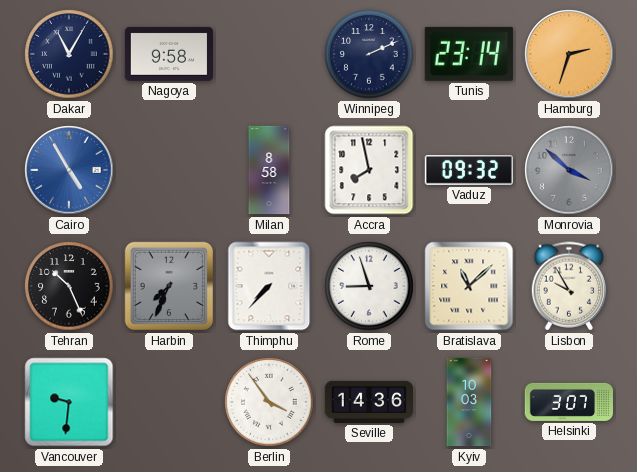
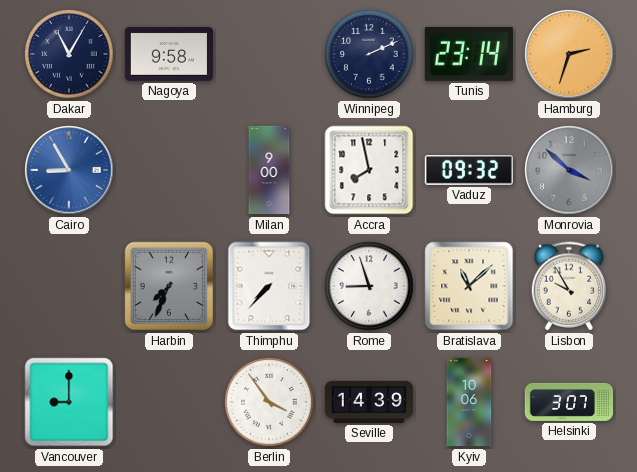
Cairo: 4:55 -> 8:55
Milan: 8:58 -> 9:00
Tehran: 10:26 -> none
Vancouver: 9:31 -> 9:00
Seville: 14:36 -> 14:39
Kyiv: 10:03 -> 10:06
